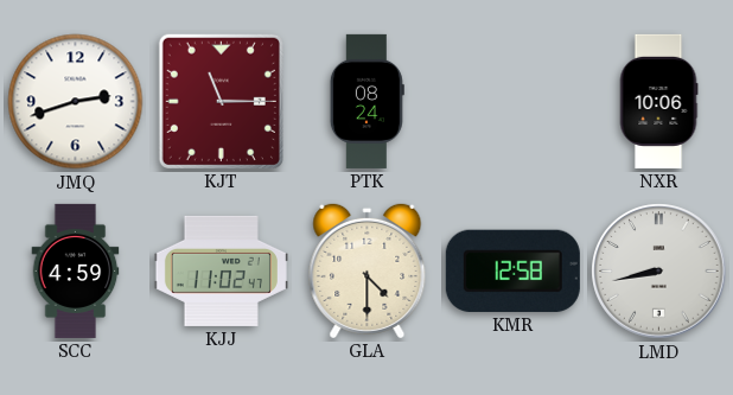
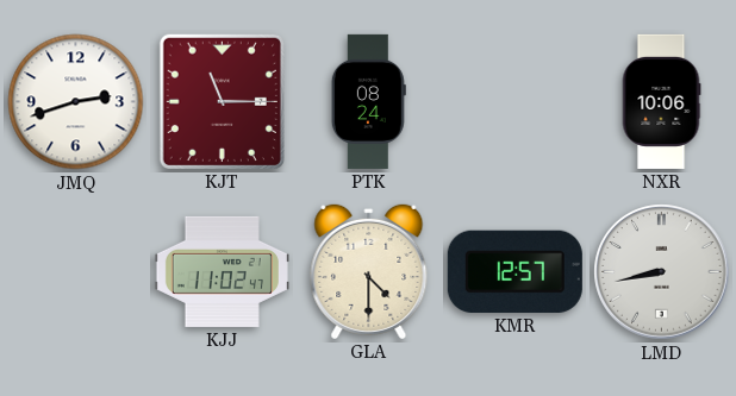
SCC: 4:59 -> none
KMR: 12:58 -> 12:57
